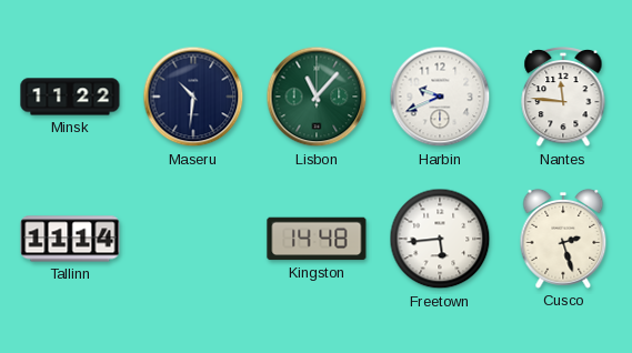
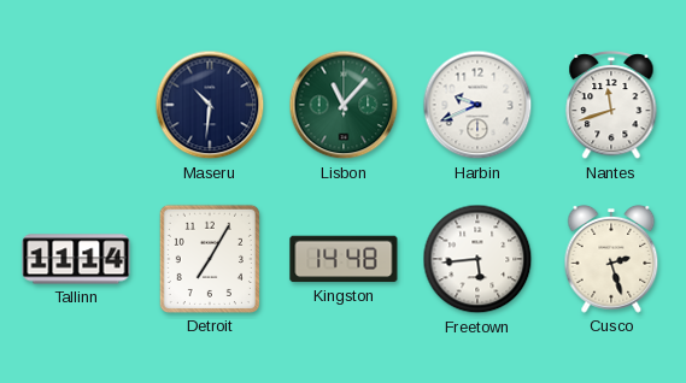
Minsk: 11:22 -> none
Nantes: 11:46 -> 11:42
Detroit: none -> 7:05
